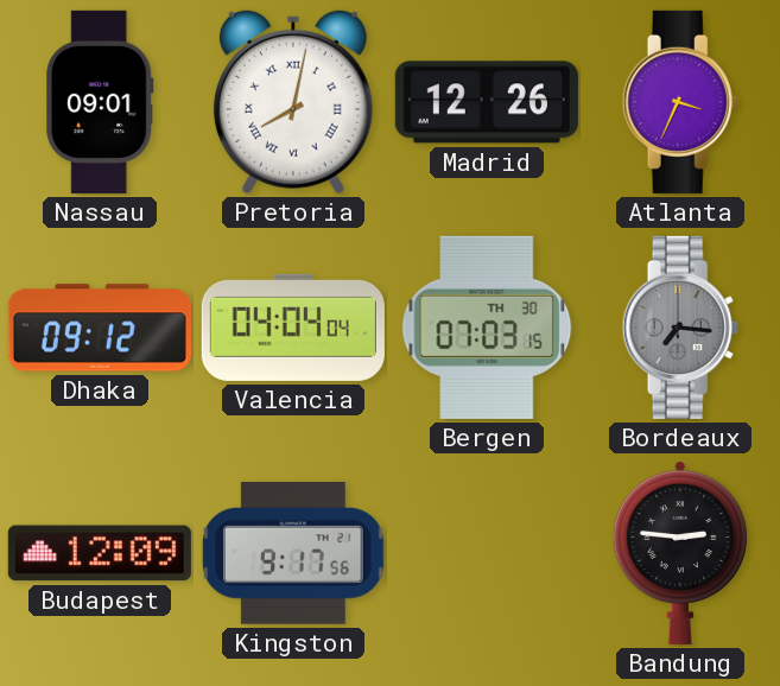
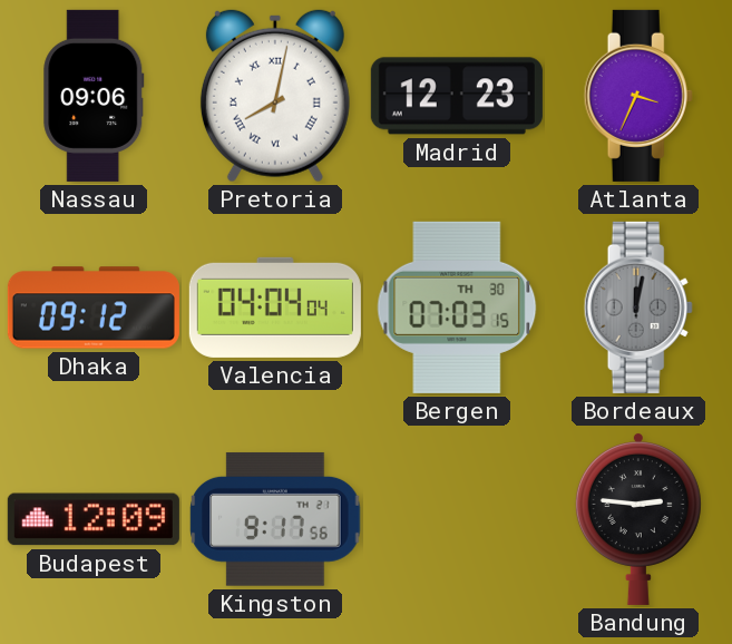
Nassau: 09:01 -> 09:06
Madrid: 12:26 -> 12:23
Bordeaux: 7:16 -> 12:02
